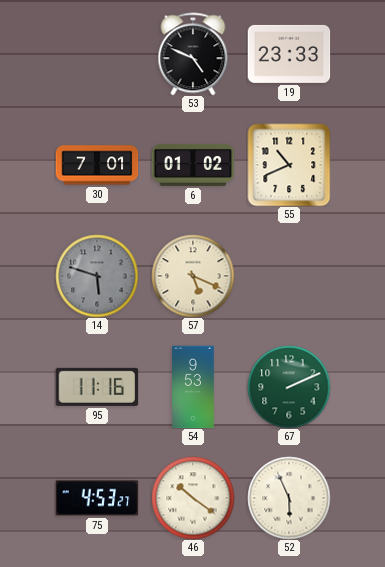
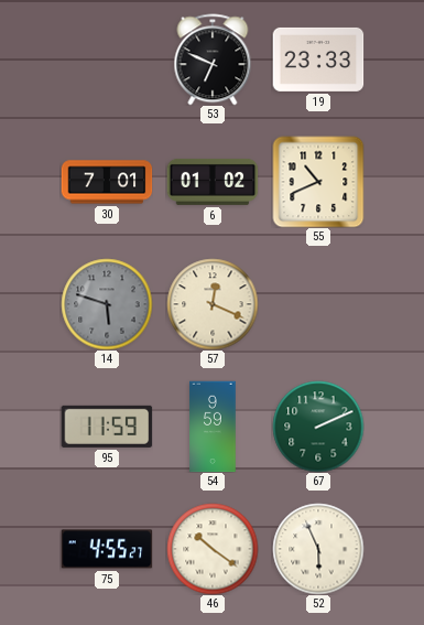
53: 4:49 -> 6:49
57: 5:19 -> 12:19
95: 11:16 -> 11:59
54: 9:53 -> 9:59
75: 4:53 -> 4:55
